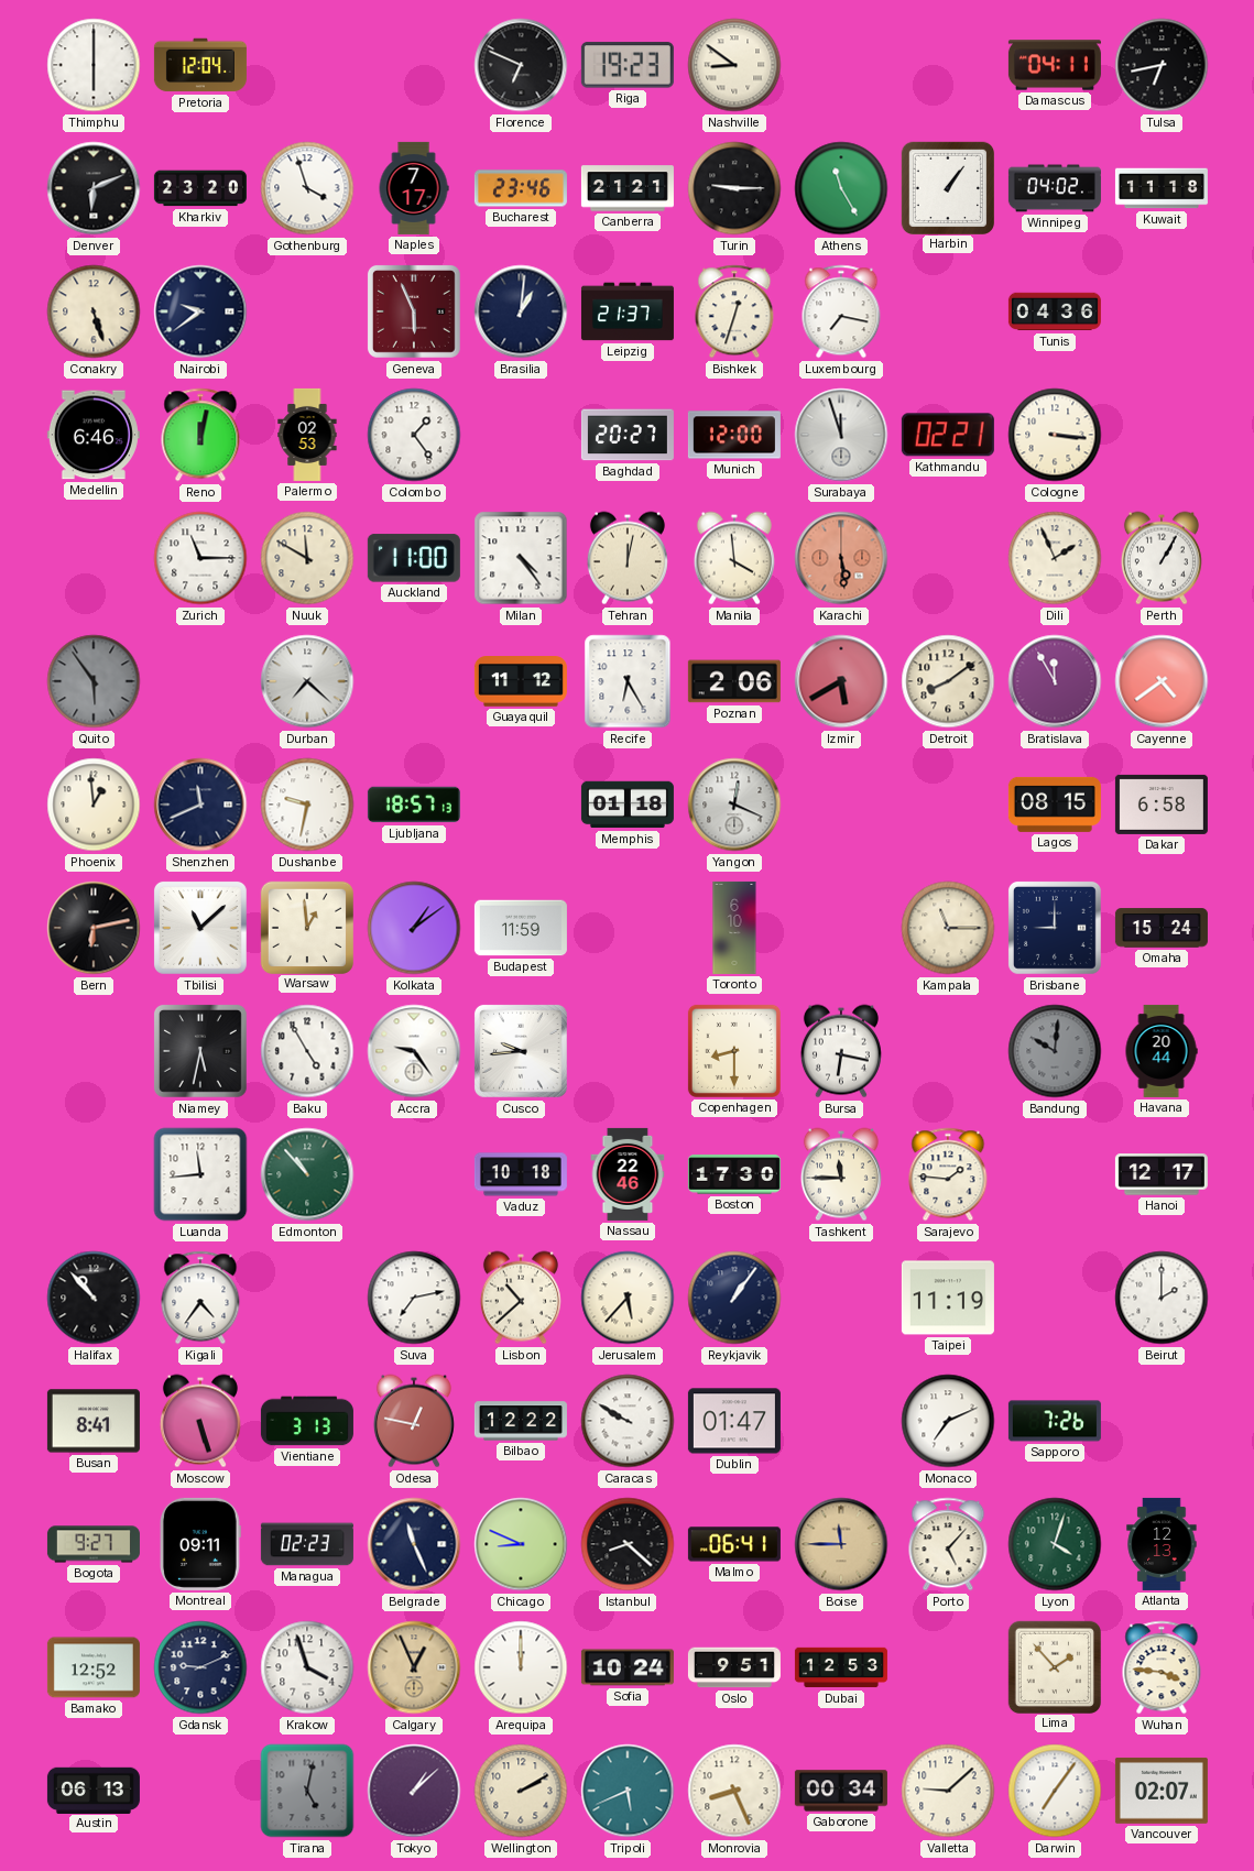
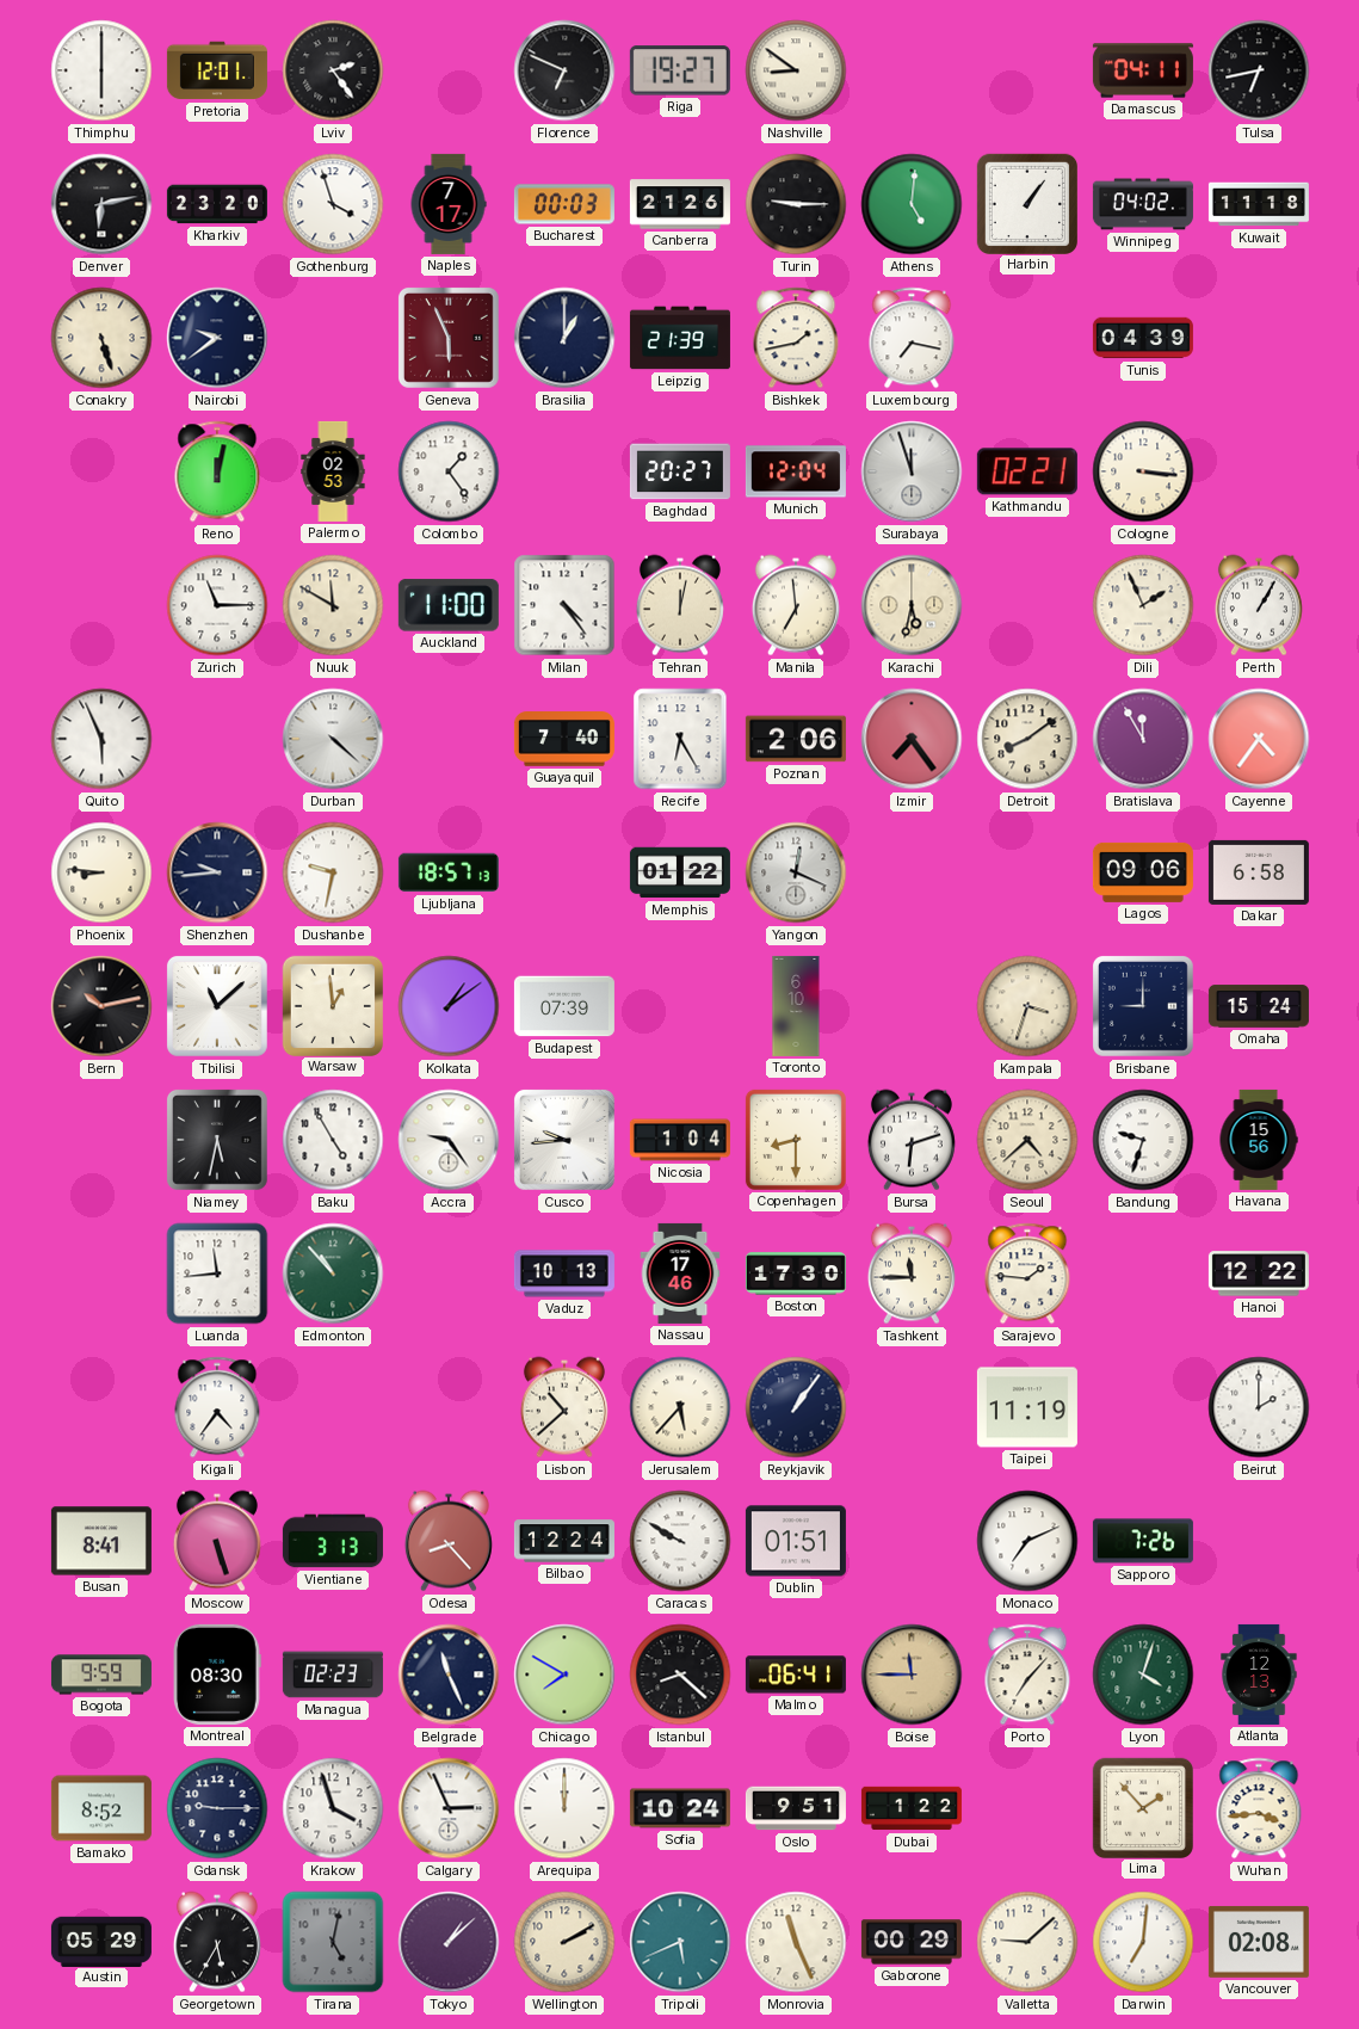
Pretoria: 12:04 -> 12:01
Lviv: none -> 2:24
Riga: 19:23 -> 19:27
Denver: 6:11 -> 6:13
Bucharest: 23:46 -> 00:03
Canberra: 21:21 -> 21:26
Athens: 11:25 -> 5:01
Brasilia: 1:01 -> 1:00
Leipzig: 21:37 -> 21:39
Bishkek: 12:33 -> 1:43
Tunis: 04:36 -> 04:39
Medellin: 6:46 -> none
Munich: 12:00 -> 12:04
Manila: 3:59 -> 6:59
Karachi: 5:29 -> 5:32
Karachi dial: salmon -> cream
Quito: 5:54 -> 5:56
Quito dial: grey -> white
Durban: 7:22 -> 4:22
Guayaquil: 11:12 -> 7:40
Izmir: 5:40 -> 7:24
Cayenne: 4:39 -> 4:36
Phoenix: 12:59 -> 8:46
Shenzhen: 11:41 -> 9:44
Memphis: 01:18 -> 01:22
Lagos: 08:15 -> 09:06
Bern: 6:13 -> 10:13
Budapest: 11:59 -> 07:39
Kampala: 11:15 -> 3:33
Nicosia: none -> 1:04
Bursa: 6:17 -> 6:12
Seoul: none -> 4:38
Bandung: 10:01 -> 9:33
Bandung dial: grey -> white
Havana: 20:44 -> 15:56
Vaduz: 10:18 -> 10:13
Nassau: 22:46 -> 17:46
Hanoi: 12:17 -> 12:22
Halifax: 10:53 -> none
Suva: 7:13 -> none
Odesa: 12:47 -> 8:23
Bilbao: 12:22 -> 12:24
Dublin: 01:47 -> 01:51
Bogota: 9:27 -> 9:59
Montreal: 09:11 -> 08:30
Chicago: 8:49 -> 7:50
Porto: 5:07 -> 7:07
Bamako: 12:52 -> 8:52
Gdansk: 9:11 -> 9:15
Calgary: 12:56 -> 2:56
Calgary dial: champagne -> white
Dubai: 12:53 -> 1:22
Wuhan: 3:46 -> 3:44
Austin: 06:13 -> 05:29
Georgetown: none -> 5:35
Monrovia: 8:26 -> 11:26
Gaborone: 00:34 -> 00:29
Darwin: 7:06 -> 7:01
Vancouver: 02:07 -> 02:08
